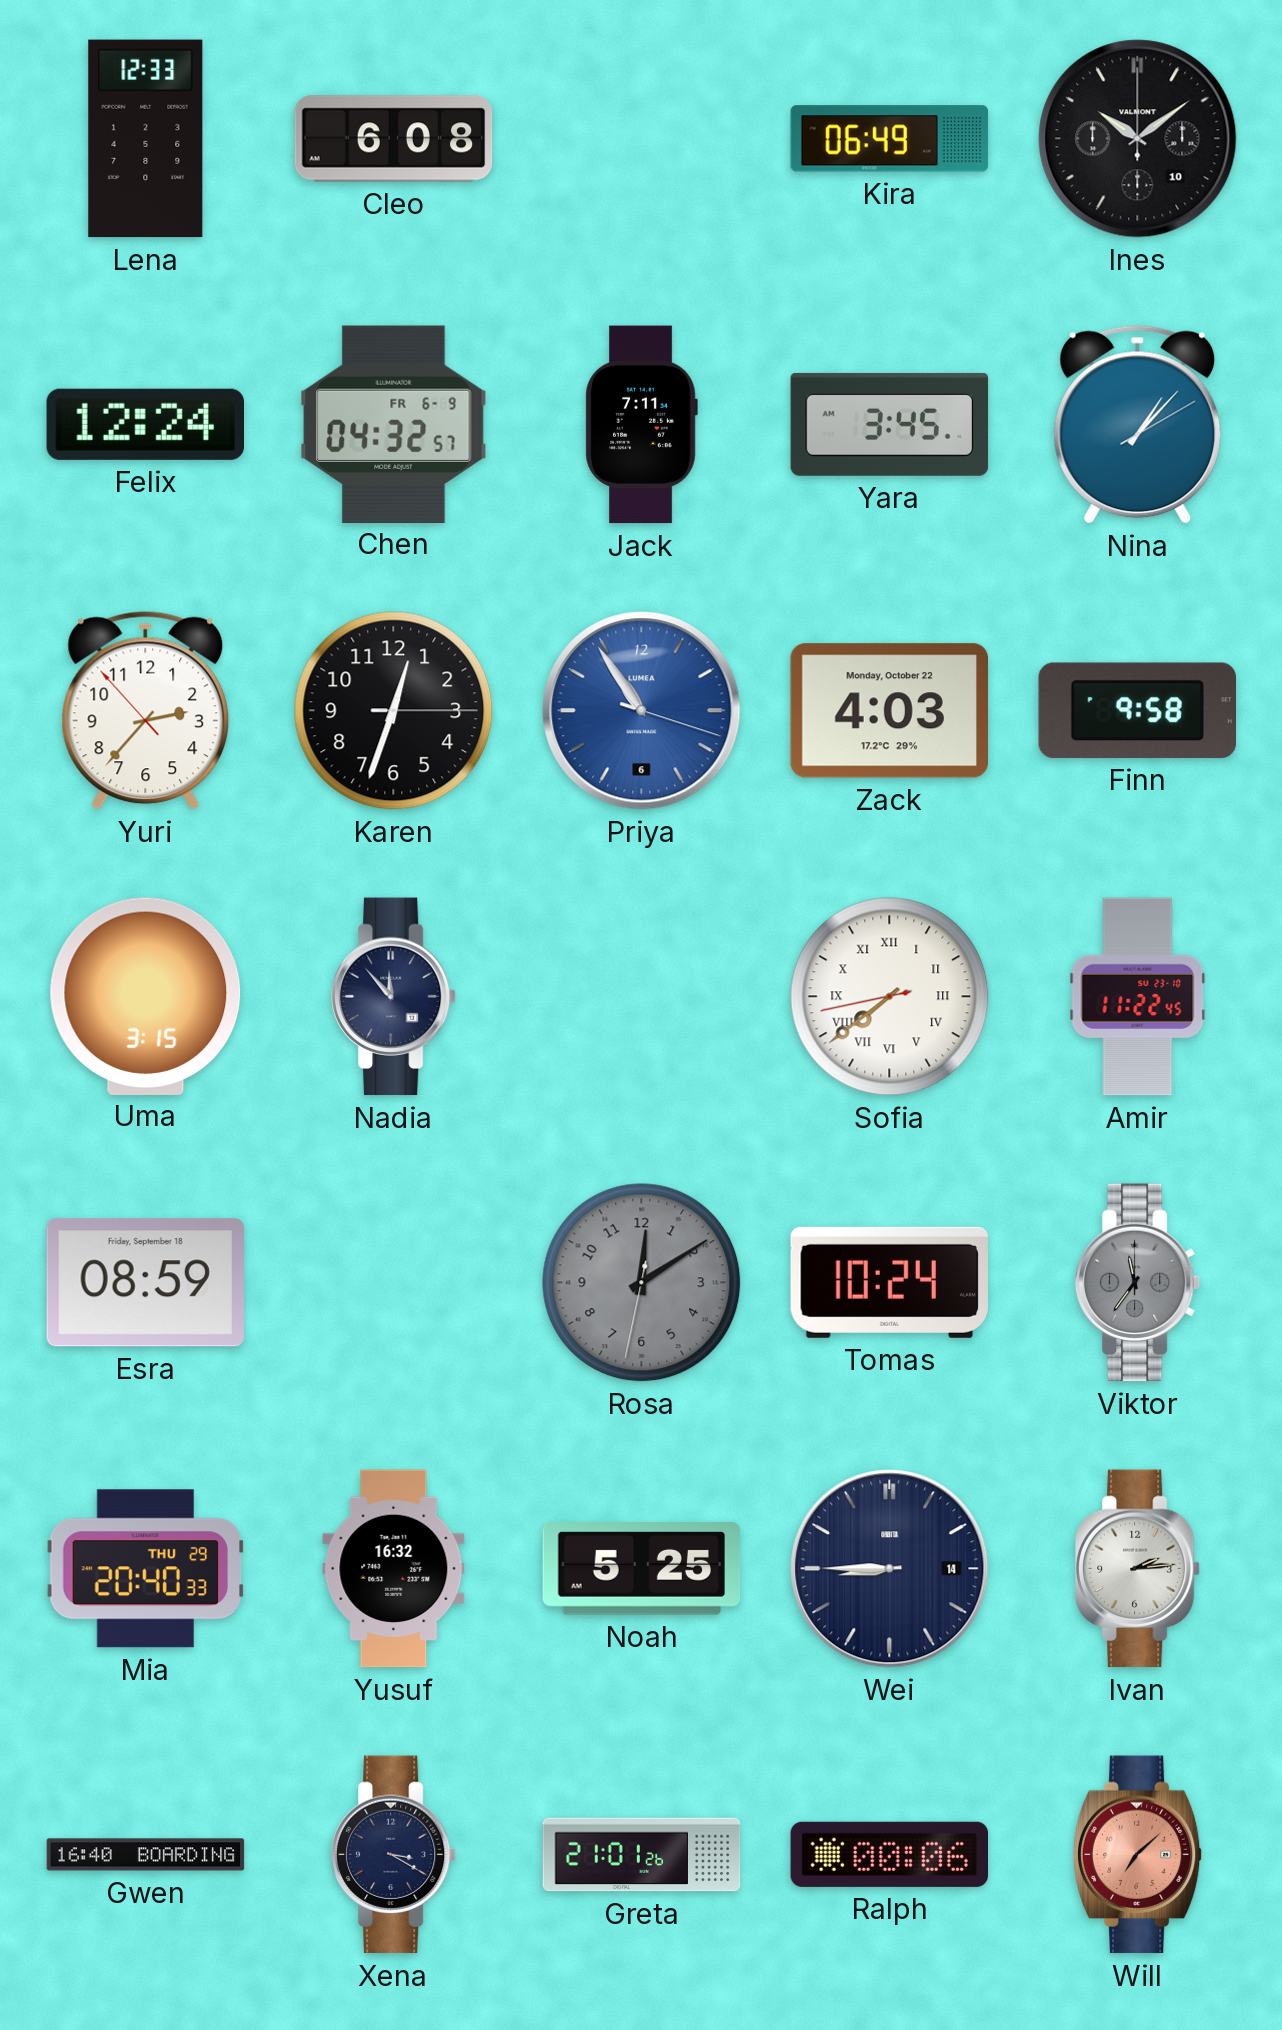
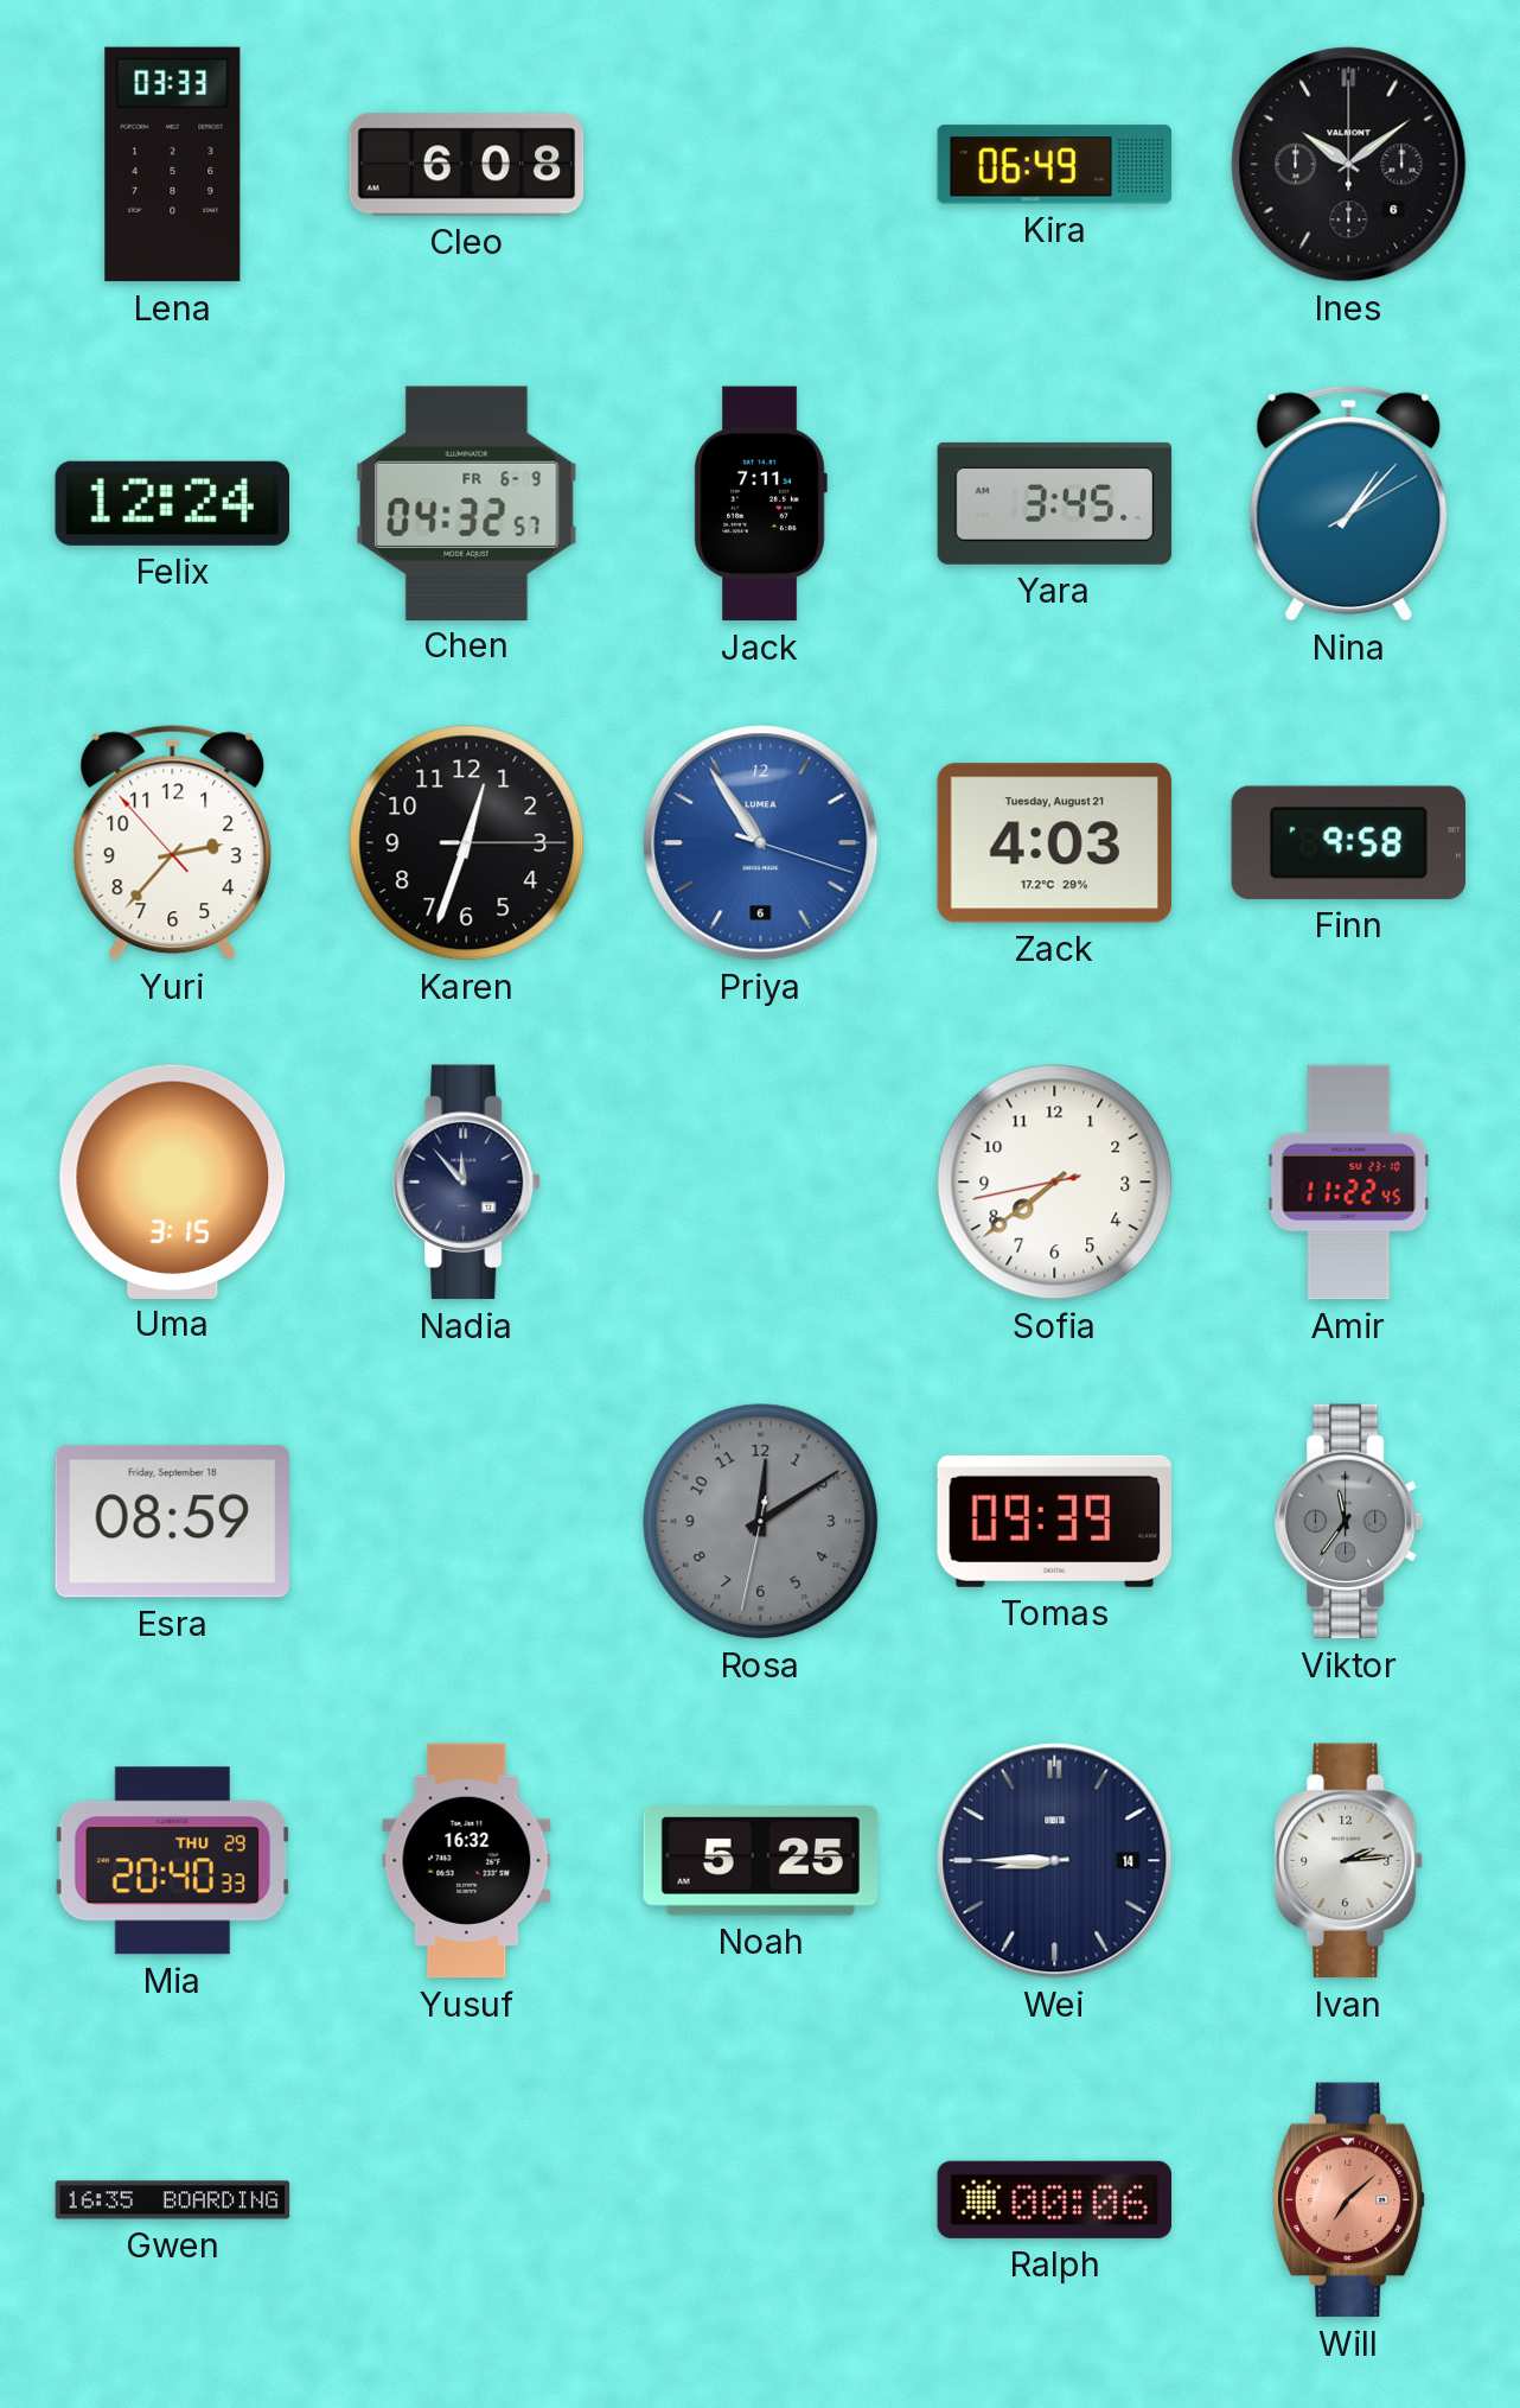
Lena: 12:33 -> 03:33
Ines date: 10 -> 6
Zack date: Monday, October 22 -> Tuesday, August 21
Sofia numerals: Roman -> Arabic
Tomas: 10:24 -> 09:39
Gwen: 16:40 -> 16:35
Xena: 3:20 -> none
Greta: 21:01 -> none
